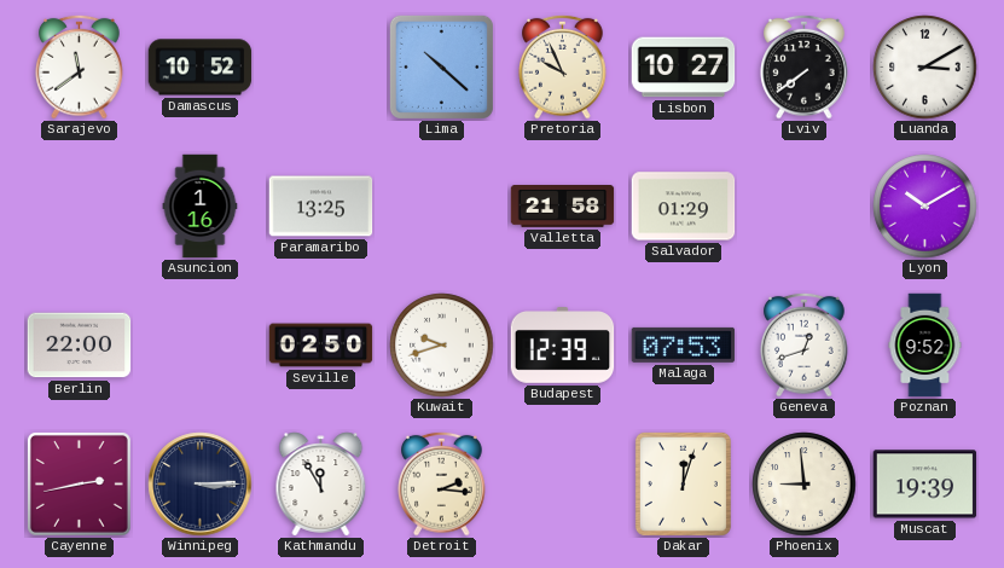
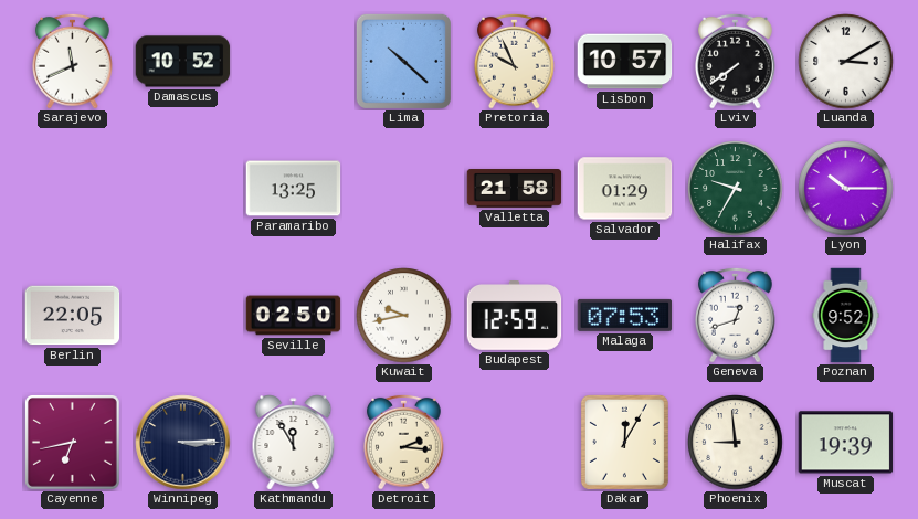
Sarajevo: 11:39 -> 11:41
Lisbon: 10:27 -> 10:57
Asuncion: 1:16 -> none
Halifax: none -> 9:35
Lyon: 10:10 -> 10:15
Berlin: 22:00 -> 22:05
Kuwait: 9:42 -> 9:43
Budapest: 12:39 -> 12:59
Cayenne: 2:43 -> 6:43
Dakar: 12:03 -> 12:05
